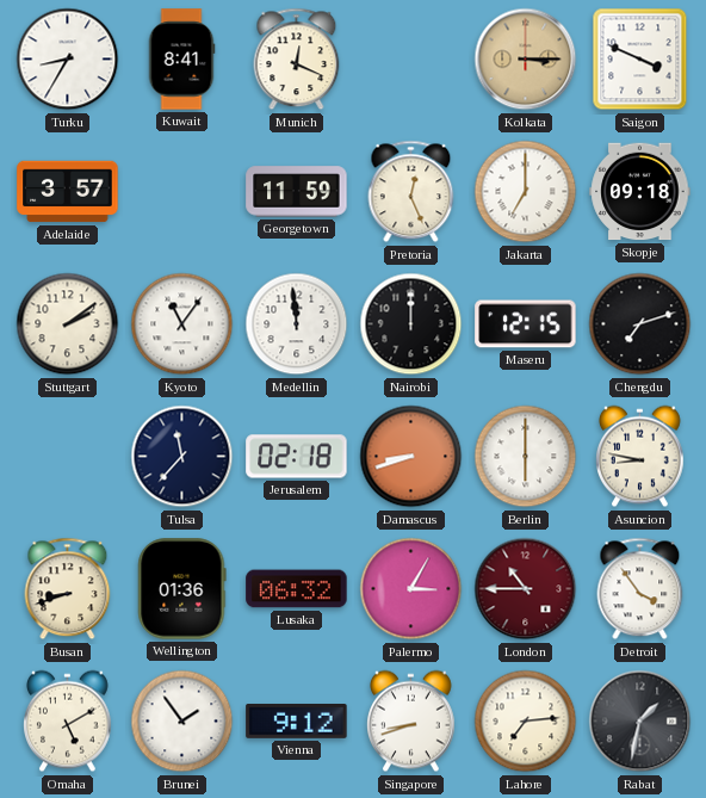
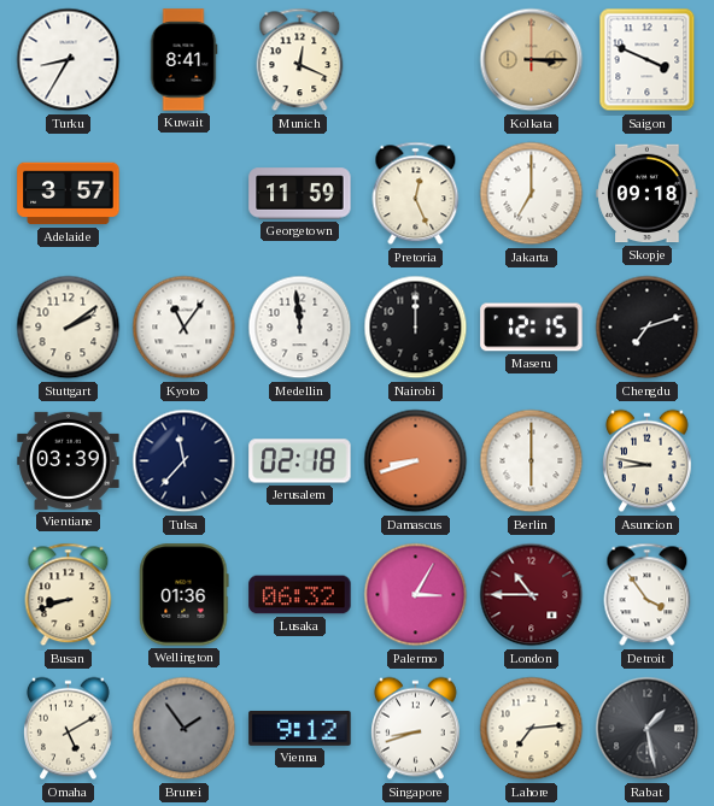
Vientiane: none -> 03:39
Brunei dial: white -> grey
Rabat: 1:32 -> 1:28
